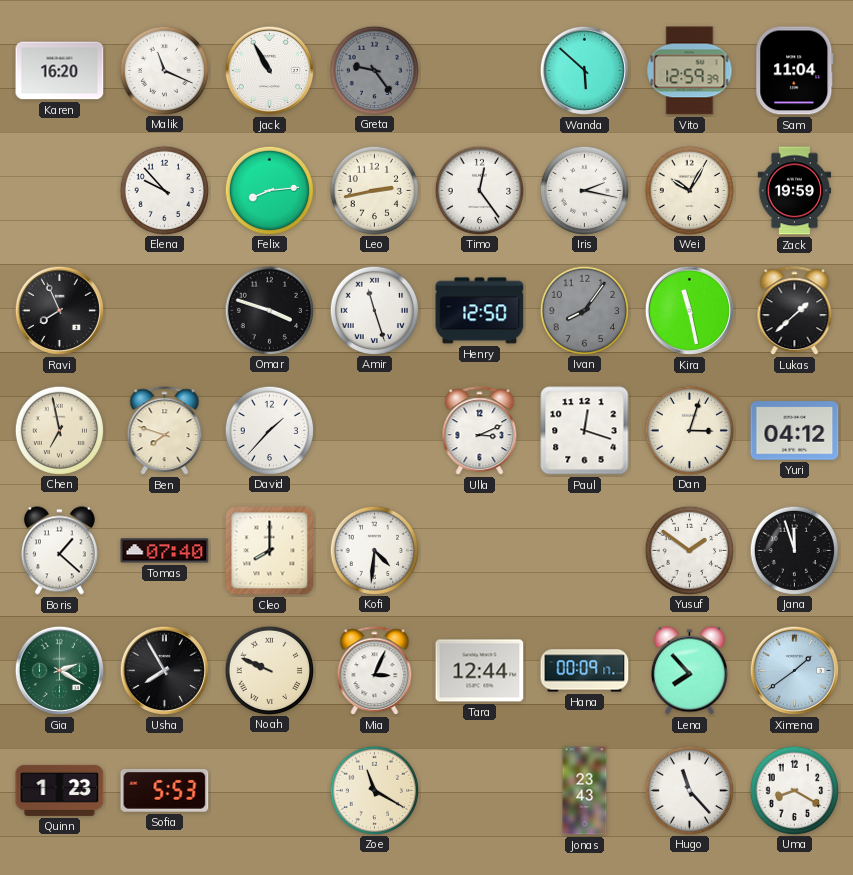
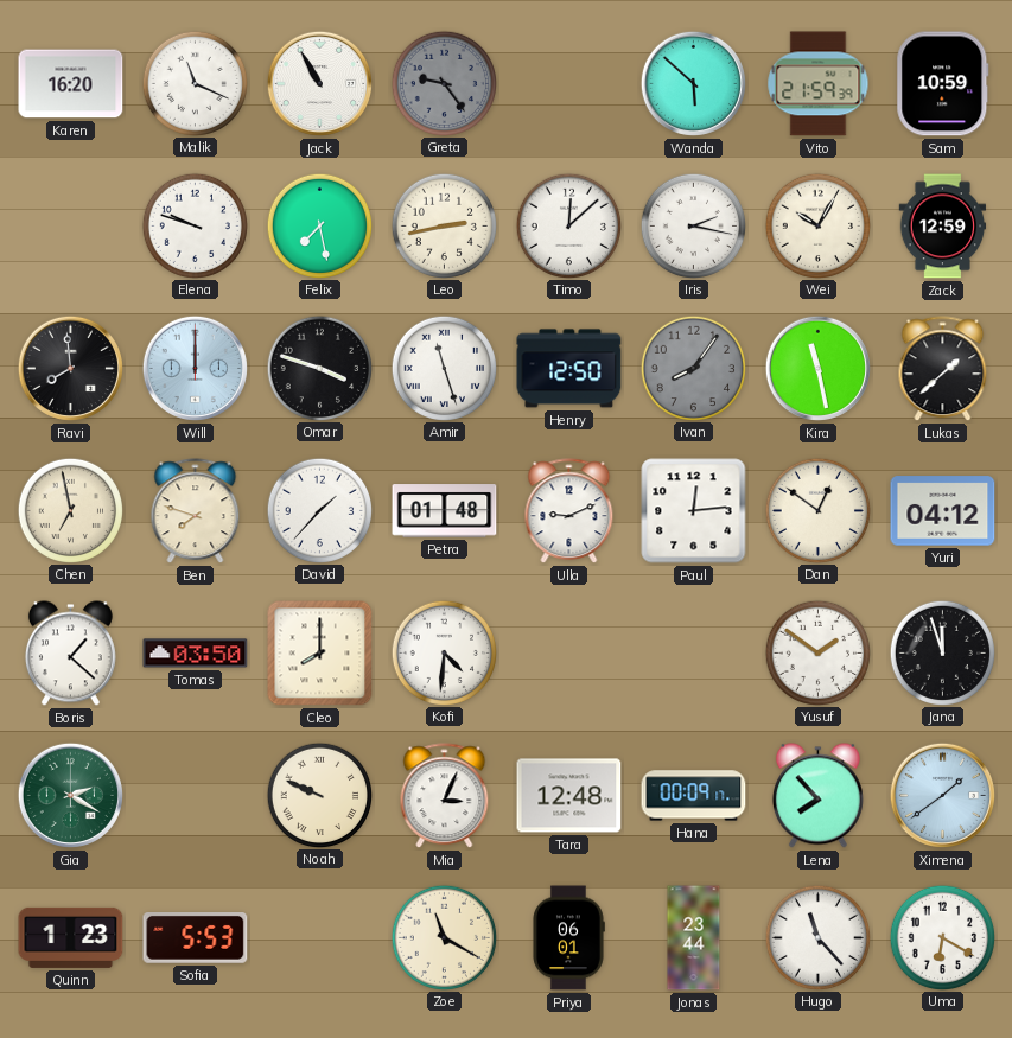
Vito: 12:59 -> 21:59
Sam: 11:04 -> 10:59
Elena: 9:53 -> 9:48
Felix: 8:14 -> 7:28
Timo: 12:24 -> 12:08
Zack: 19:59 -> 12:59
Ravi: 7:56 -> 7:59
Will: none -> 12:00
Petra: none -> 01:48
Ulla: 3:11 -> 9:11
Paul: 12:18 -> 12:14
Dan: 3:03 -> 12:51
Tomas: 07:40 -> 03:50
Usha: 7:55 -> none
Tara: 12:44 -> 12:48
Priya: none -> 06:01
Jonas: 23:43 -> 23:44
Uma: 8:20 -> 6:20
